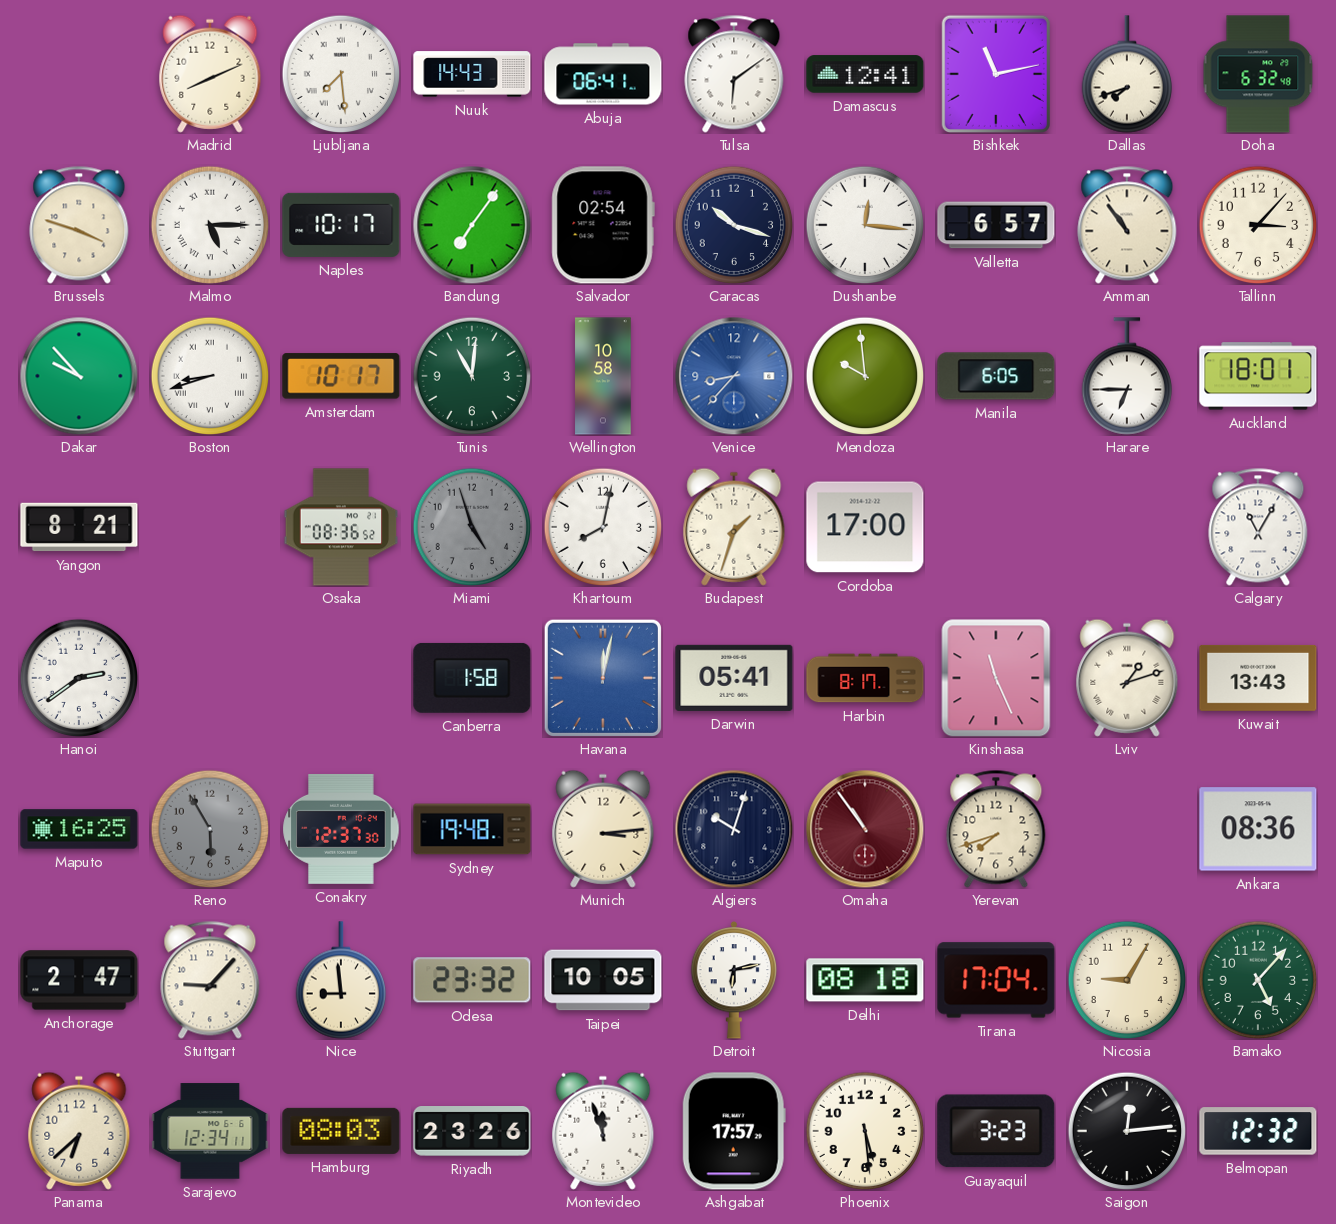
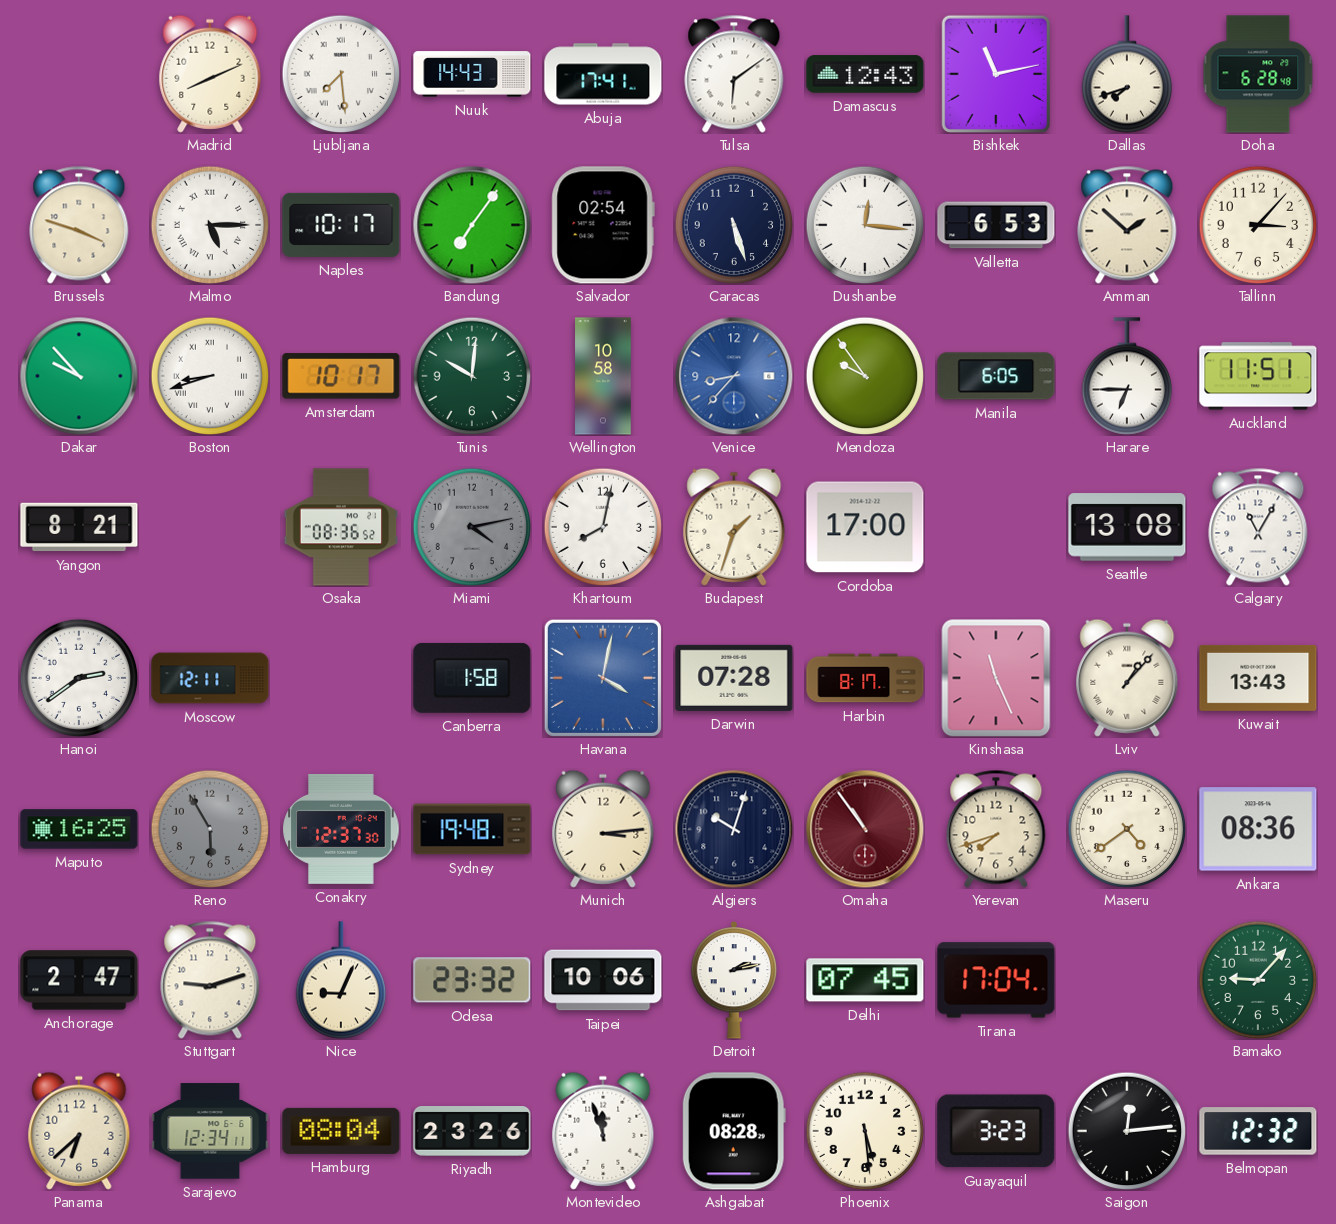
Abuja: 06:41 -> 17:41
Damascus: 12:41 -> 12:43
Doha: 6:32 -> 6:28
Caracas: 10:18 -> 5:27
Valletta: 6:57 -> 6:53
Amman: 10:54 -> 1:52
Tunis: 11:01 -> 10:01
Mendoza: 9:59 -> 9:54
Auckland: 18:01 -> 11:51
Miami: 4:57 -> 4:13
Seattle: none -> 13:08
Moscow: none -> 12:11
Havana: 12:02 -> 4:02
Darwin: 05:41 -> 07:28
Lviv: 1:12 -> 1:07
Maseru: none -> 4:39
Stuttgart: 9:07 -> 9:12
Nice: 8:59 -> 9:04
Taipei: 10:05 -> 10:06
Detroit: 6:13 -> 2:13
Delhi: 08:18 -> 07:45
Nicosia: 9:05 -> none
Bamako: 5:07 -> 9:07
Hamburg: 08:03 -> 08:04
Ashgabat: 17:57 -> 08:28
